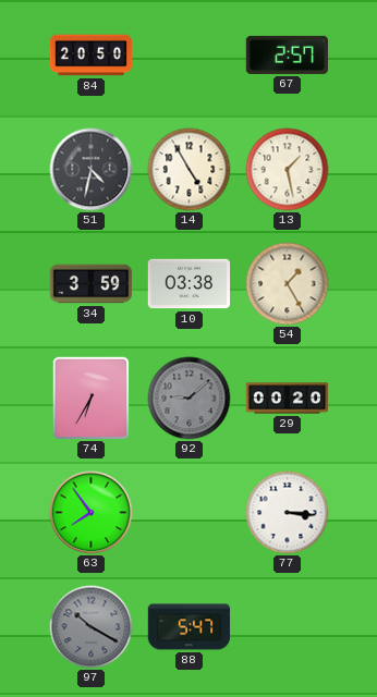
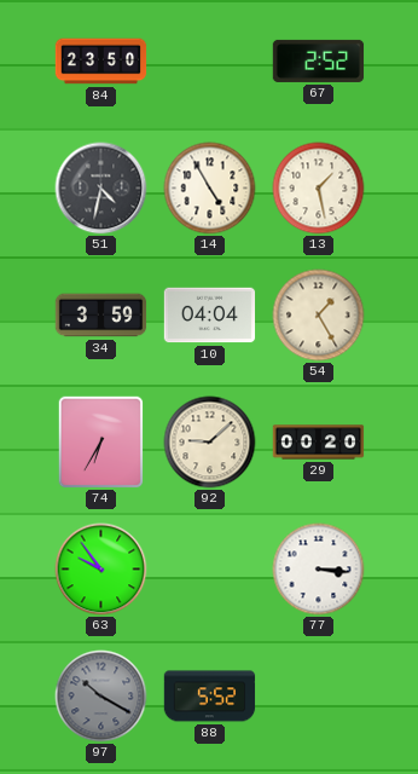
84: 20:50 -> 23:50
67: 2:57 -> 2:52
10: 03:38 -> 04:04
92 dial: grey -> cream
63: 7:54 -> 9:54
88: 5:47 -> 5:52
